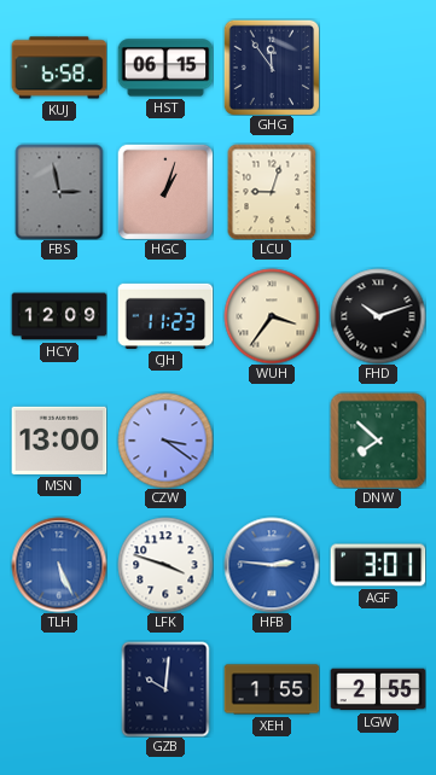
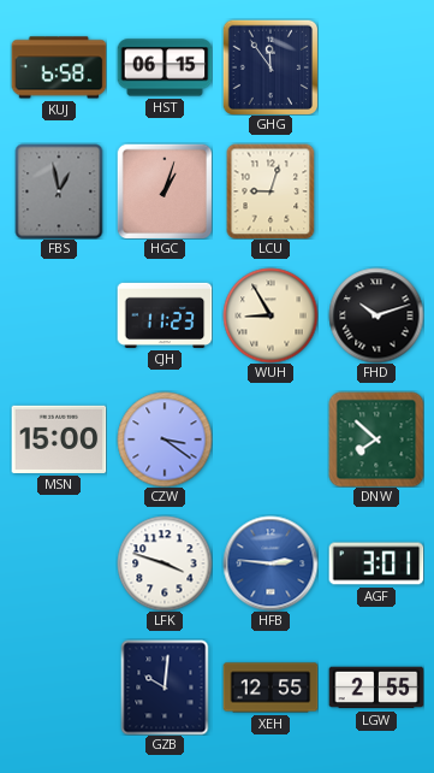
FBS: 2:58 -> 12:58
HCY: 12:09 -> none
WUH: 3:36 -> 8:55
MSN: 13:00 -> 15:00
TLH: 5:26 -> none
XEH: 1:55 -> 12:55
